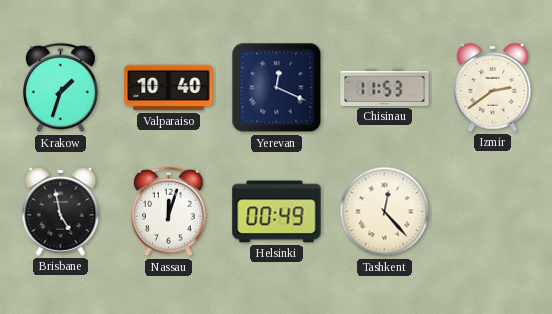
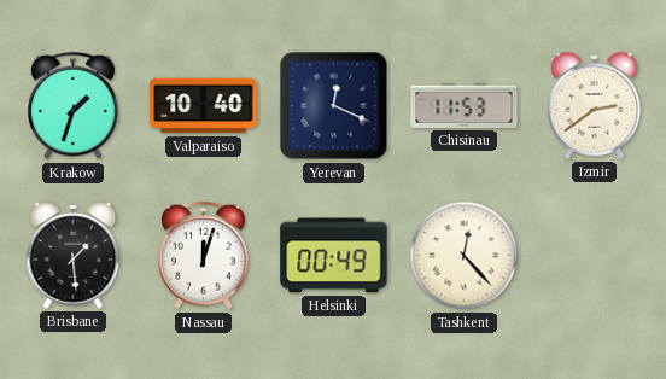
Brisbane: 4:58 -> 1:29
